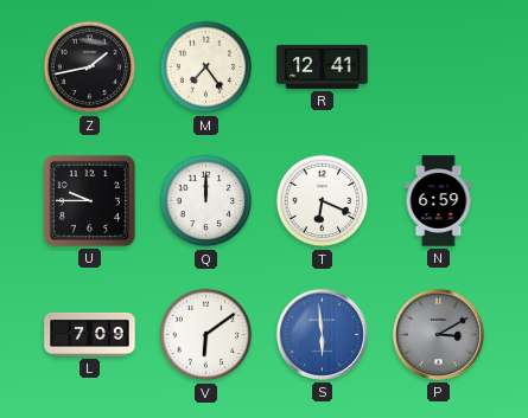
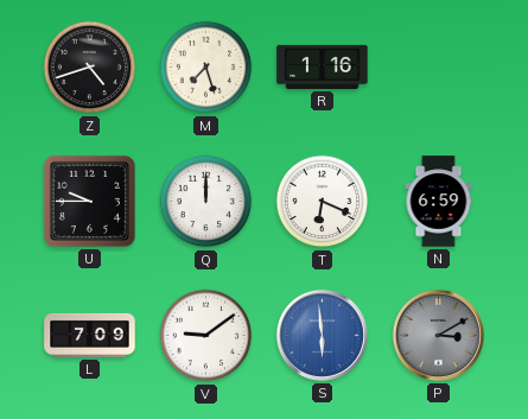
Z: 1:43 -> 4:42
M: 7:24 -> 7:27
R: 12:41 -> 1:16
V: 6:09 -> 9:09
